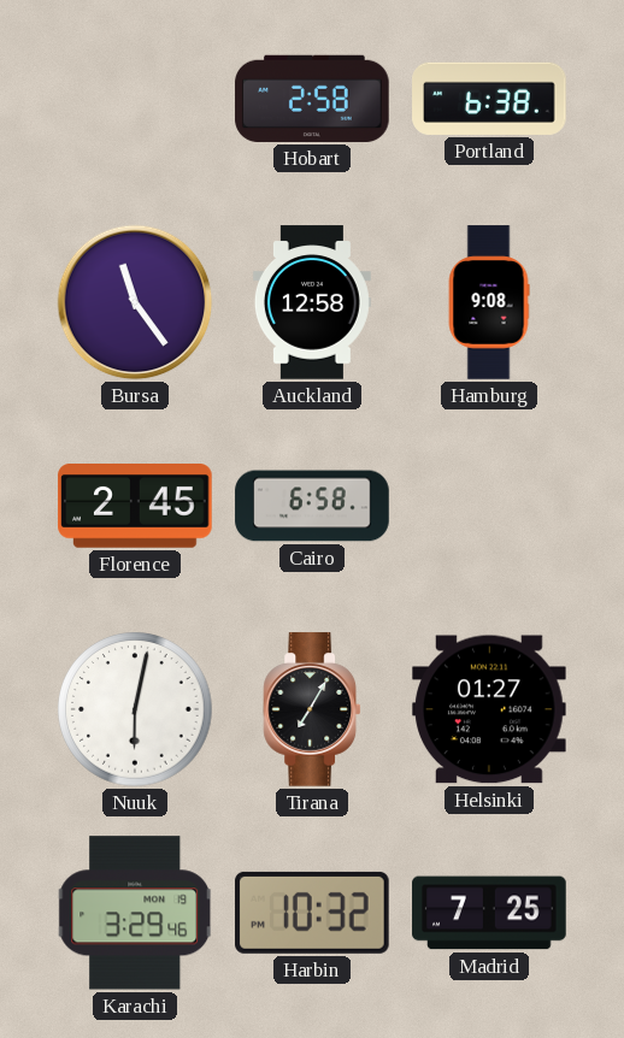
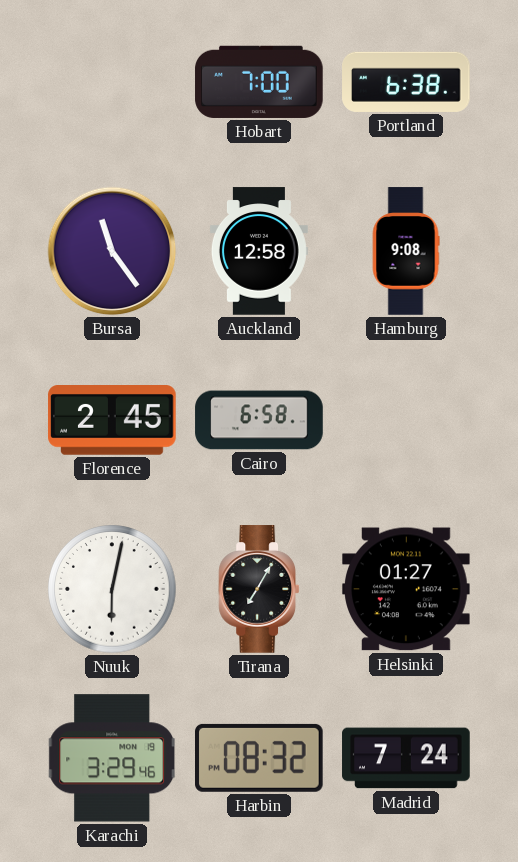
Hobart: 2:58 -> 7:00
Harbin: 10:32 -> 08:32
Madrid: 7:25 -> 7:24
